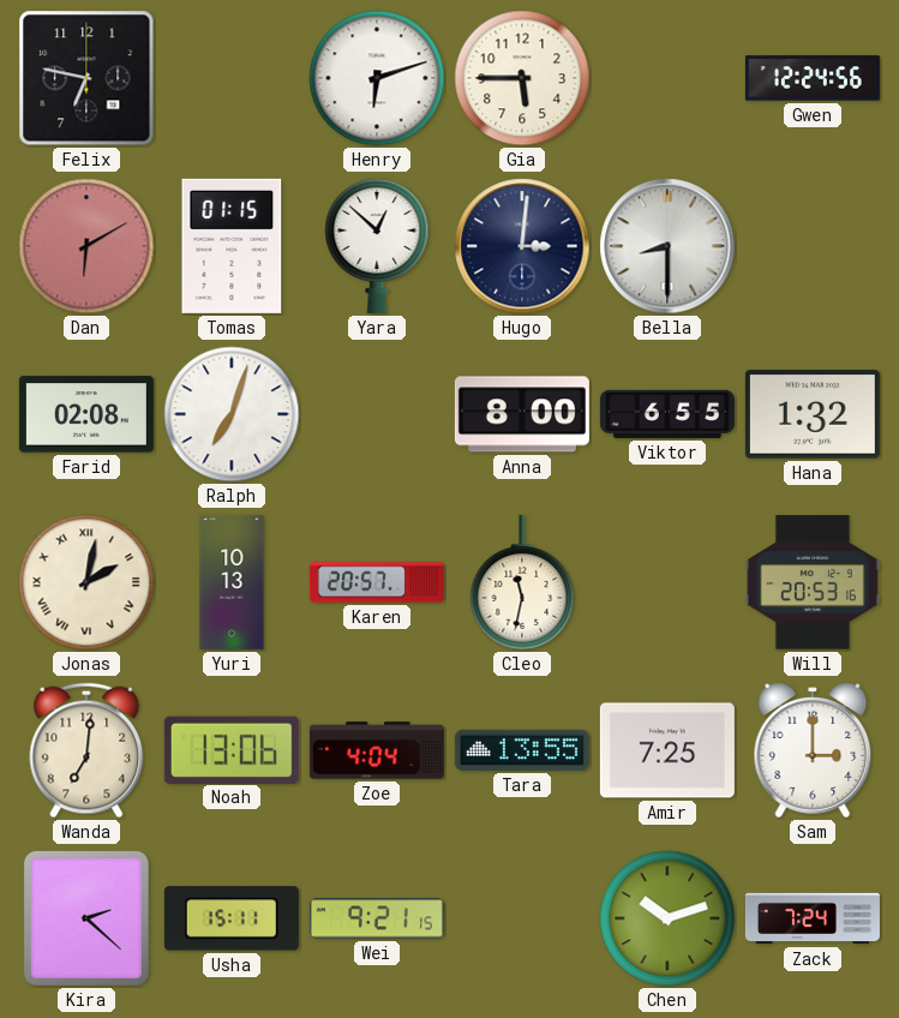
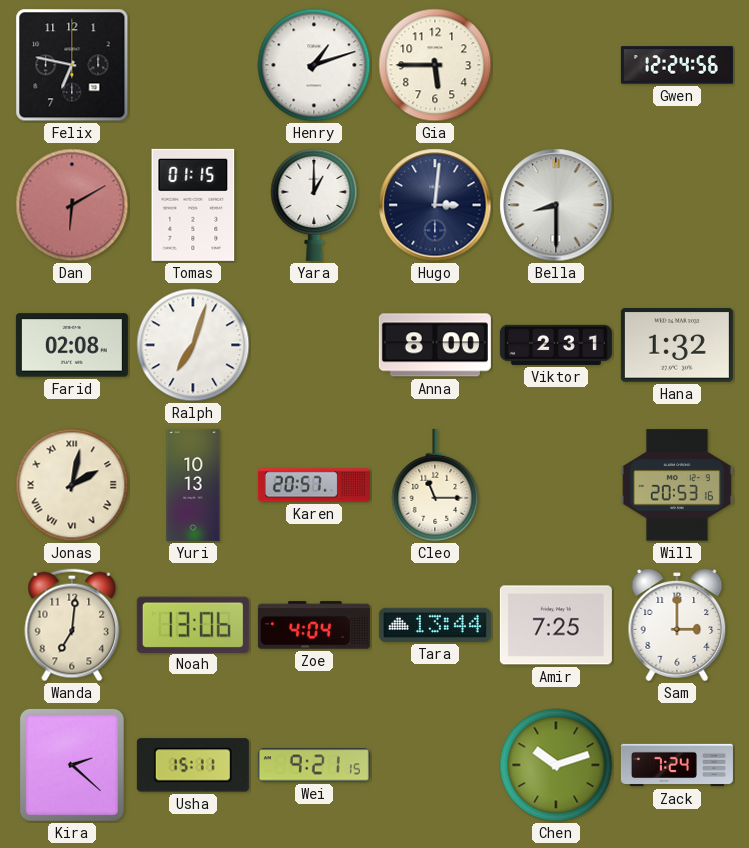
Henry: 6:12 -> 1:12
Yara: 12:52 -> 1:00
Viktor: 6:55 -> 2:31
Cleo: 11:32 -> 11:15
Tara: 13:55 -> 13:44
